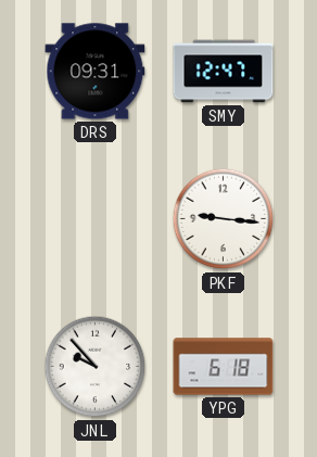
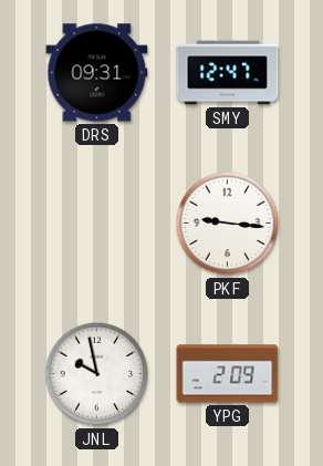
JNL: 9:53 -> 9:58
YPG: 6:18 -> 2:09
